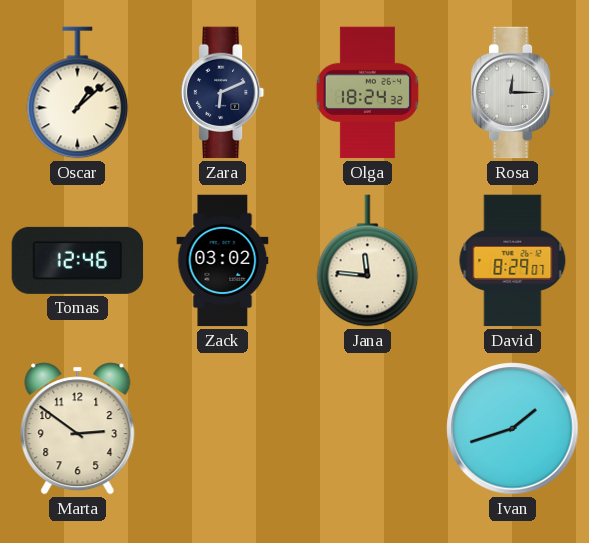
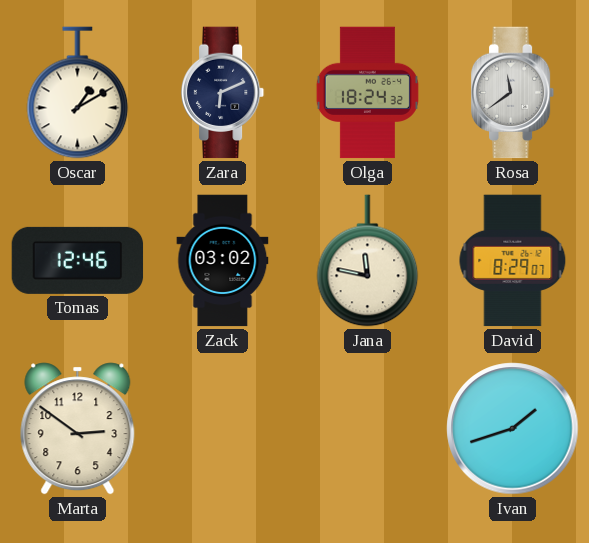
Oscar: 1:08 -> 1:10
Rosa: 12:15 -> 11:39
Jana: 11:46 -> 11:47
